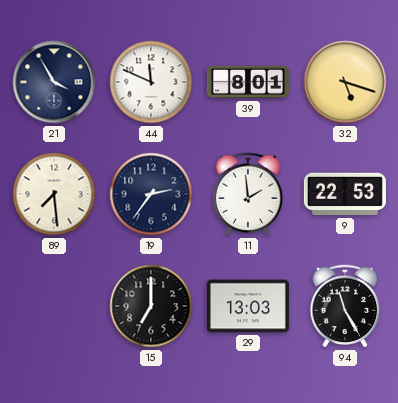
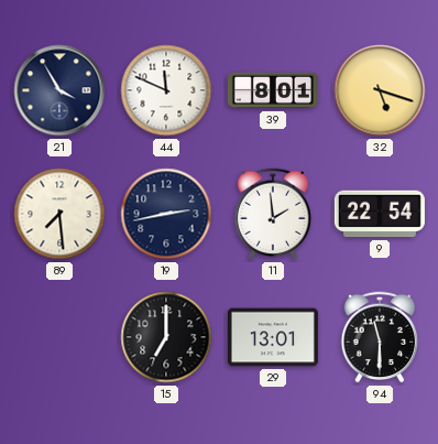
19: 2:36 -> 2:43
9: 22:53 -> 22:54
29: 13:03 -> 13:01
94: 11:25 -> 11:30
